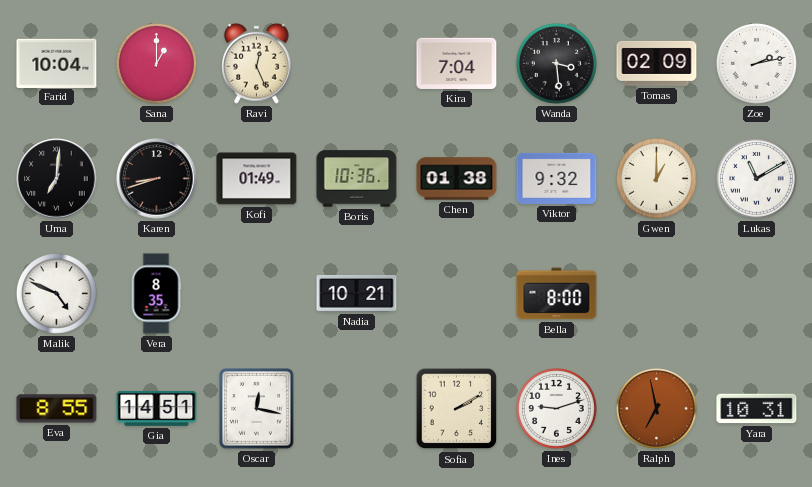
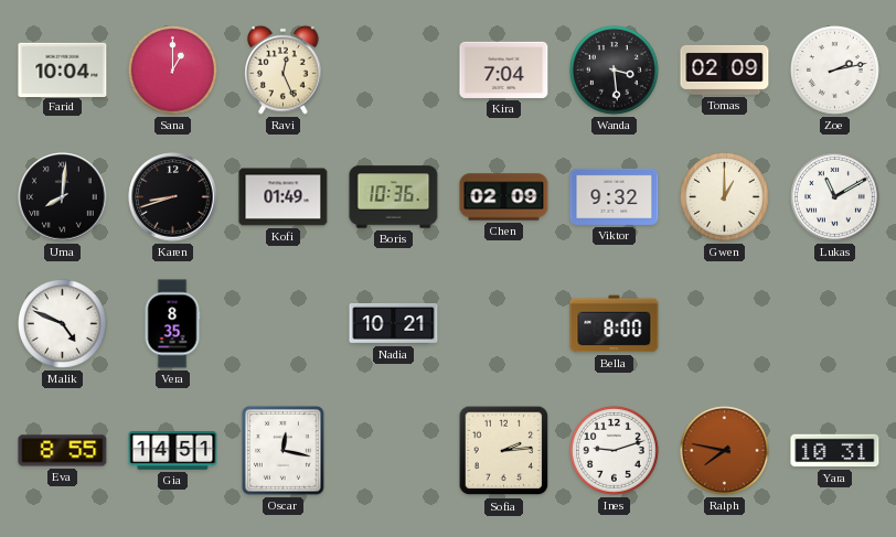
Uma: 7:01 -> 8:01
Chen: 01:38 -> 02:09
Sofia: 2:10 -> 2:14
Ralph: 6:58 -> 7:47
